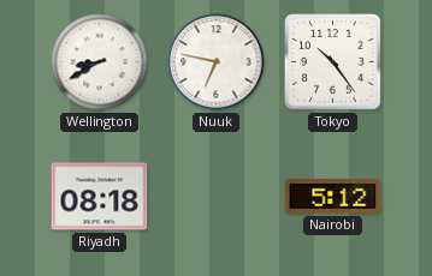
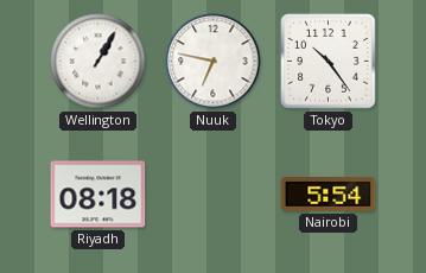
Wellington: 8:40 -> 1:05
Nairobi: 5:12 -> 5:54
